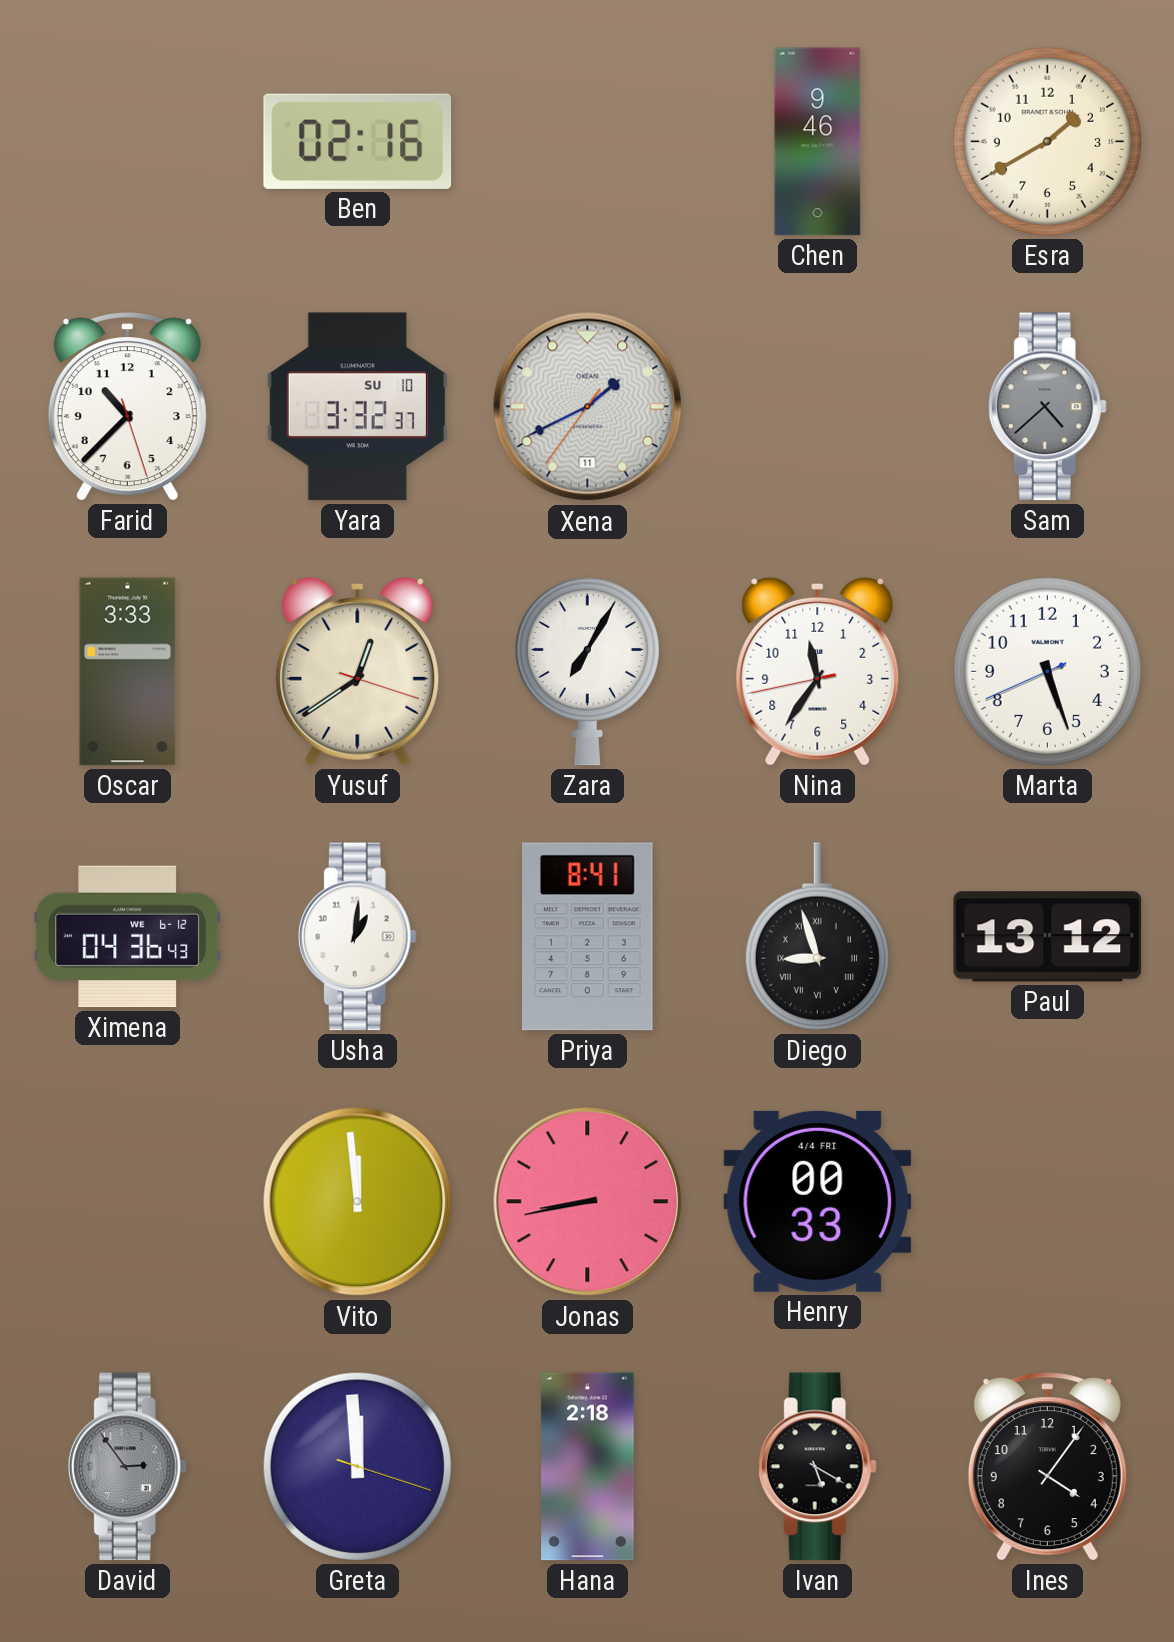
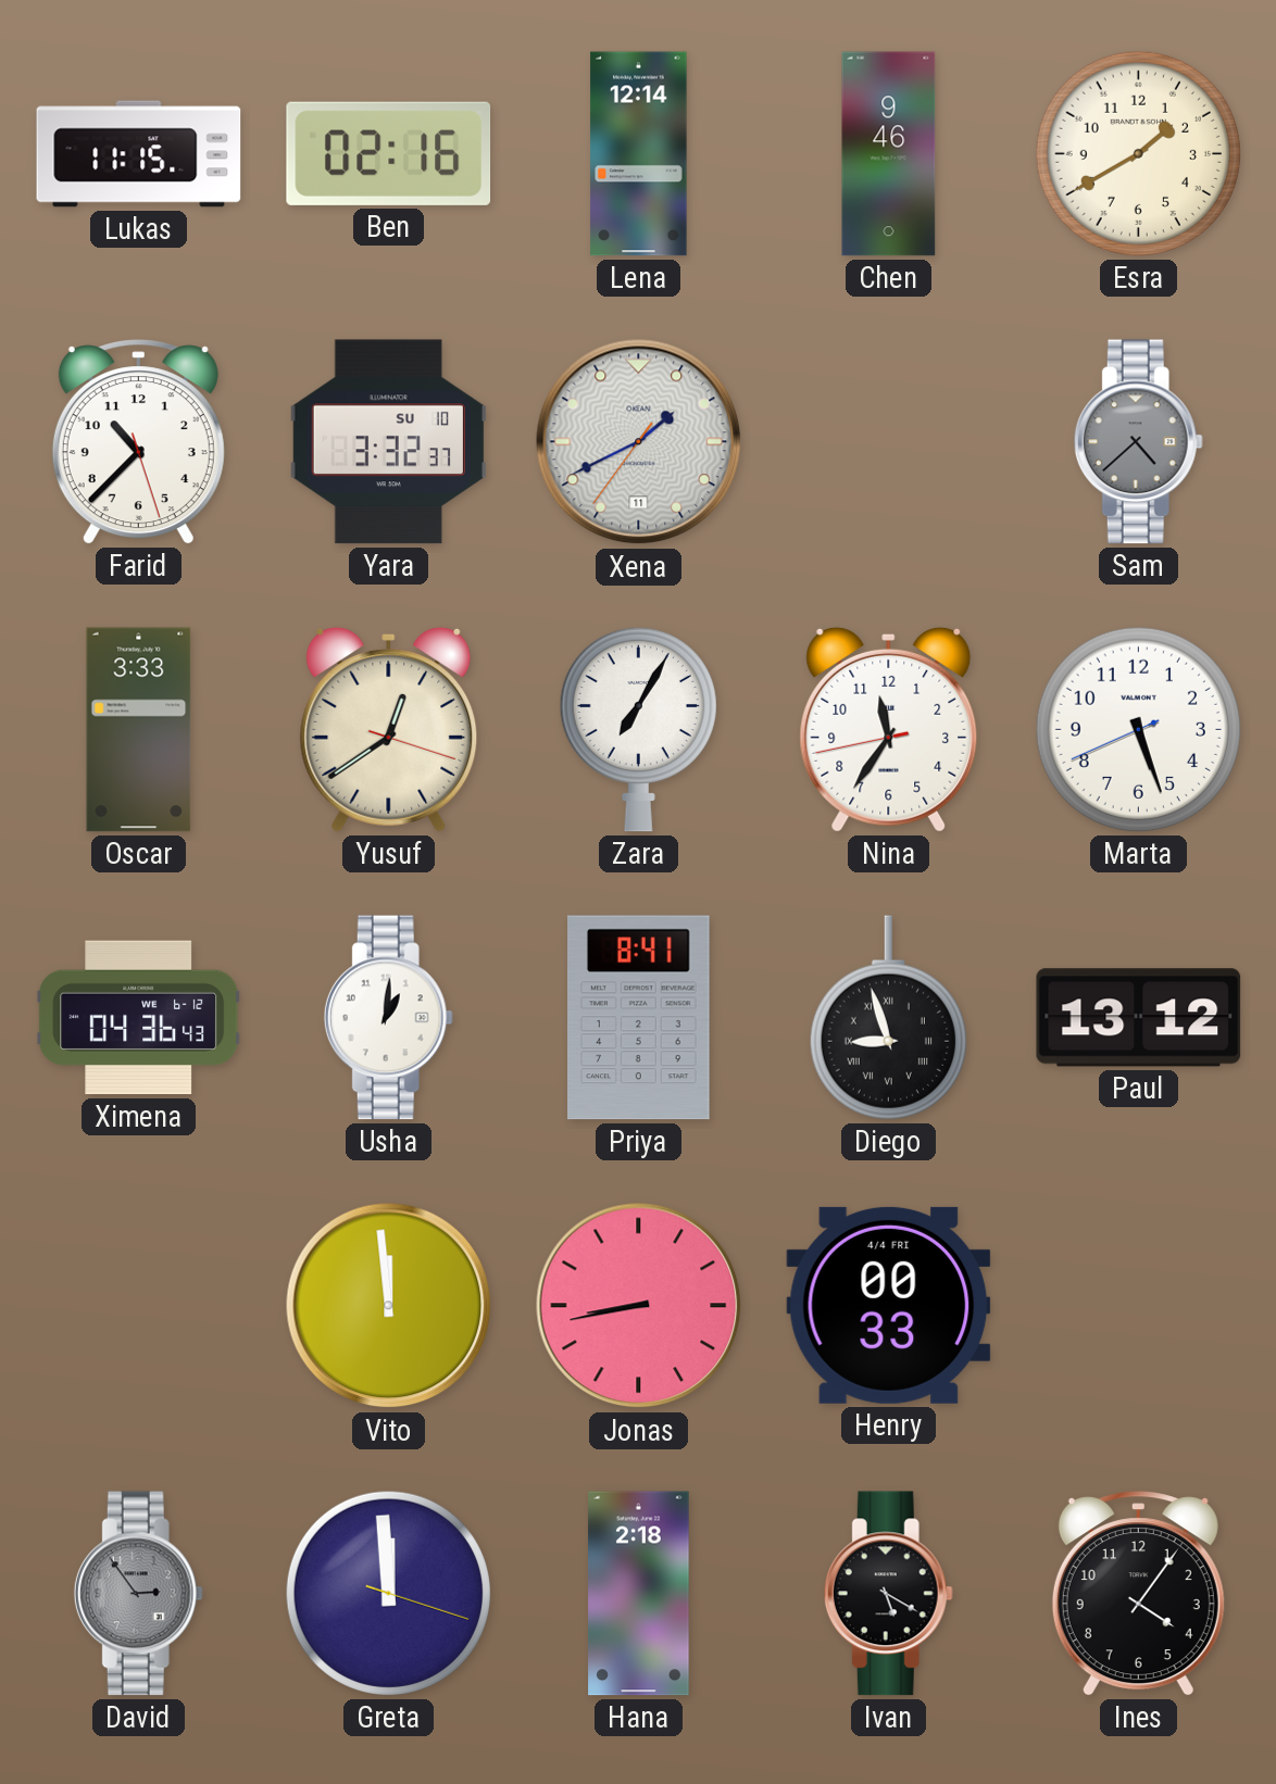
Lukas: none -> 11:15
Lena: none -> 12:14
